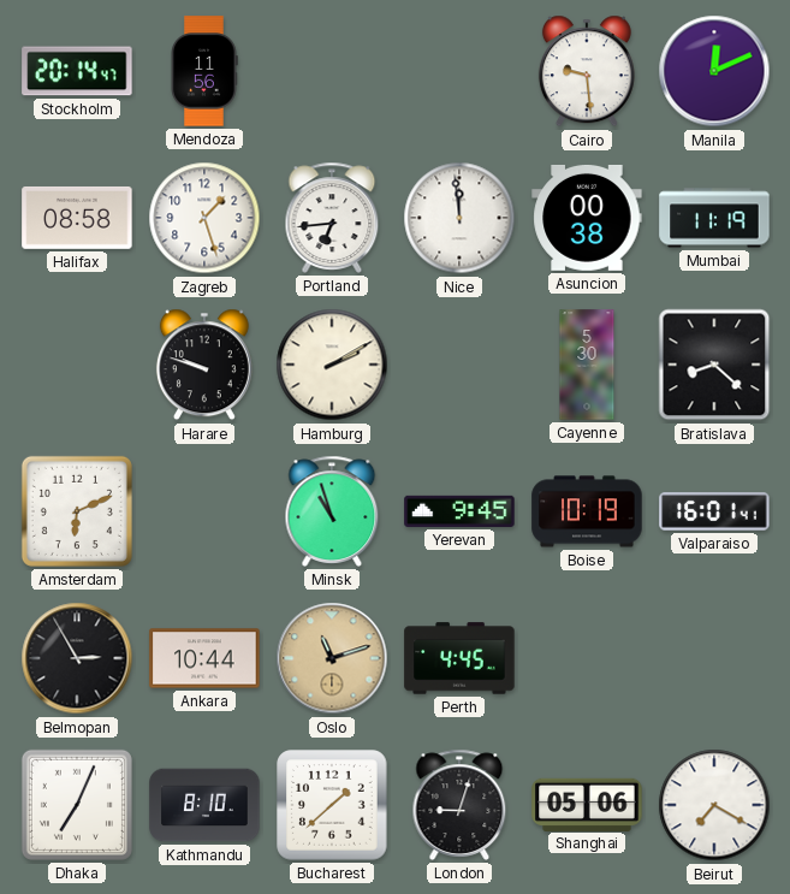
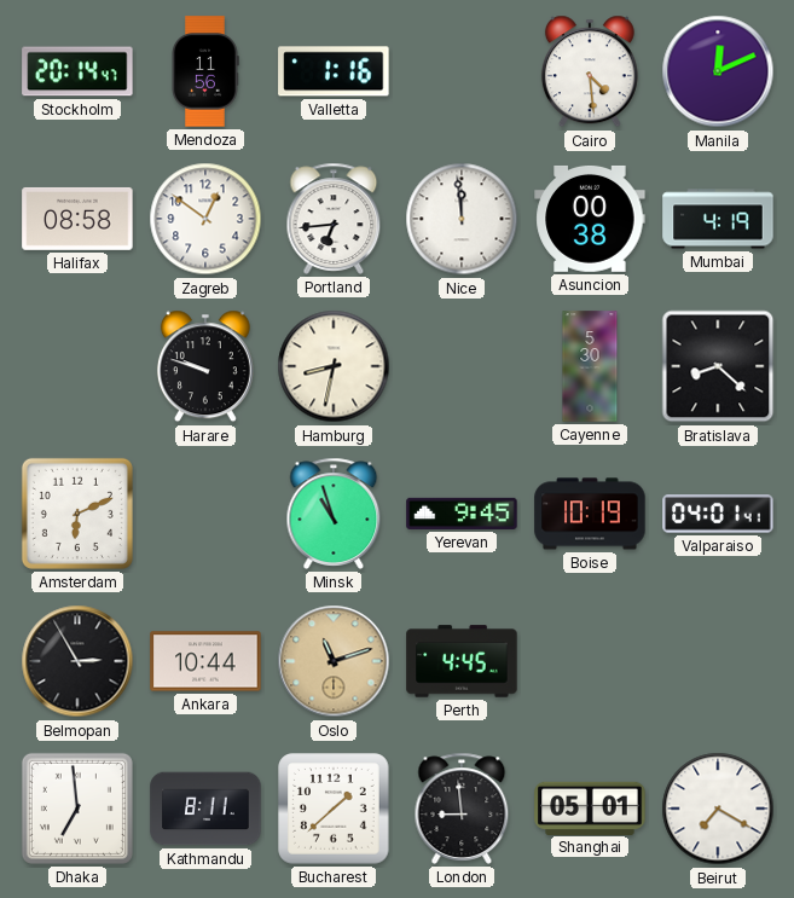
Valletta: none -> 1:16
Cairo: 9:29 -> 4:29
Zagreb: 1:27 -> 12:51
Mumbai: 11:19 -> 4:19
Hamburg: 2:10 -> 8:32
Valparaiso: 16:01 -> 04:01
Dhaka: 7:04 -> 6:59
Kathmandu: 8:10 -> 8:11
London: 9:03 -> 8:59
Shanghai: 05:06 -> 05:01
